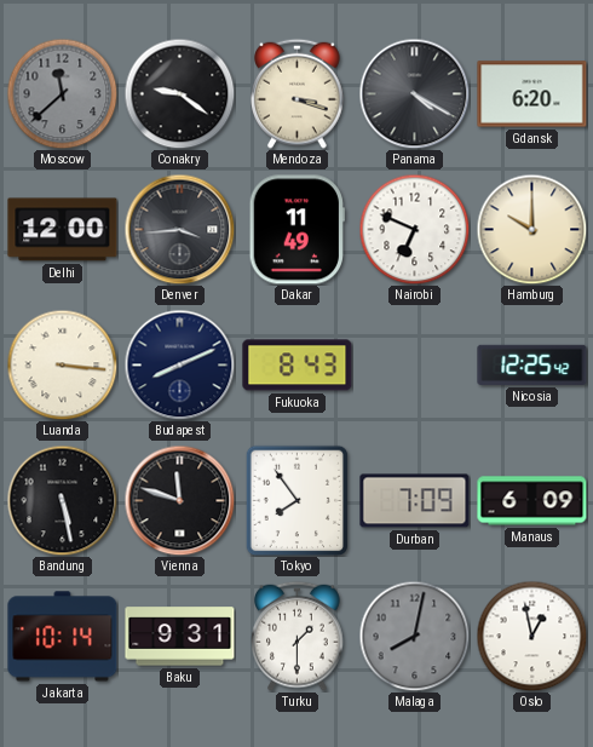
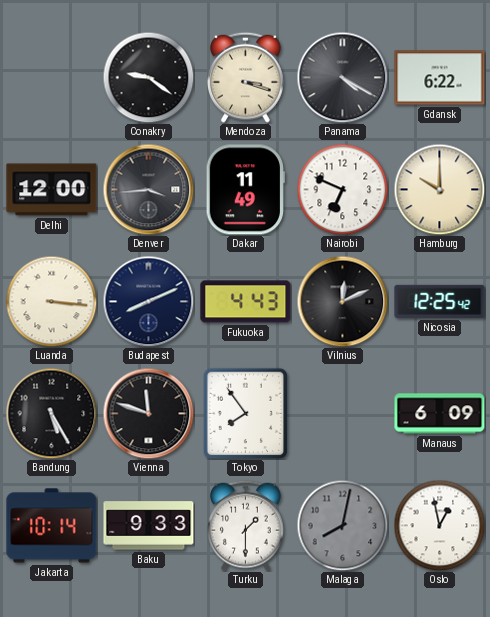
Moscow: 11:38 -> none
Gdansk: 6:20 -> 6:22
Fukuoka: 8:43 -> 4:43
Vilnius: none -> 12:11
Bandung: 5:28 -> 5:25
Durban: 7:09 -> none
Baku: 9:31 -> 9:33
